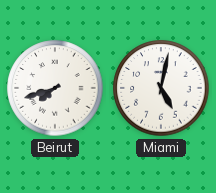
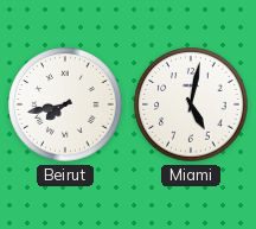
Beirut: 7:42 -> 7:43
